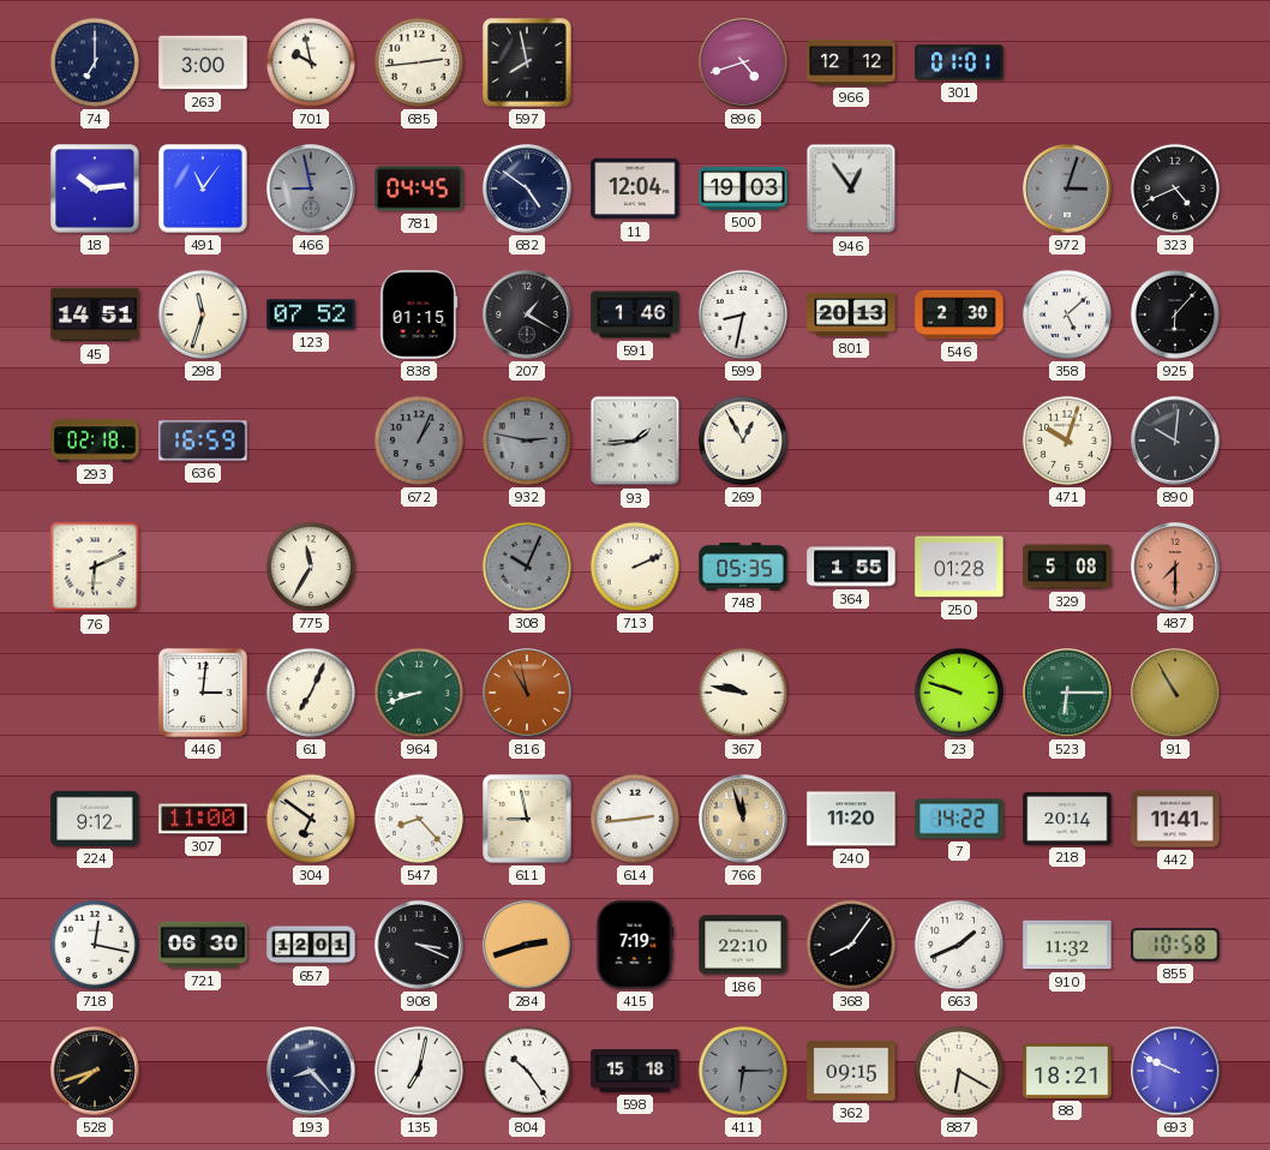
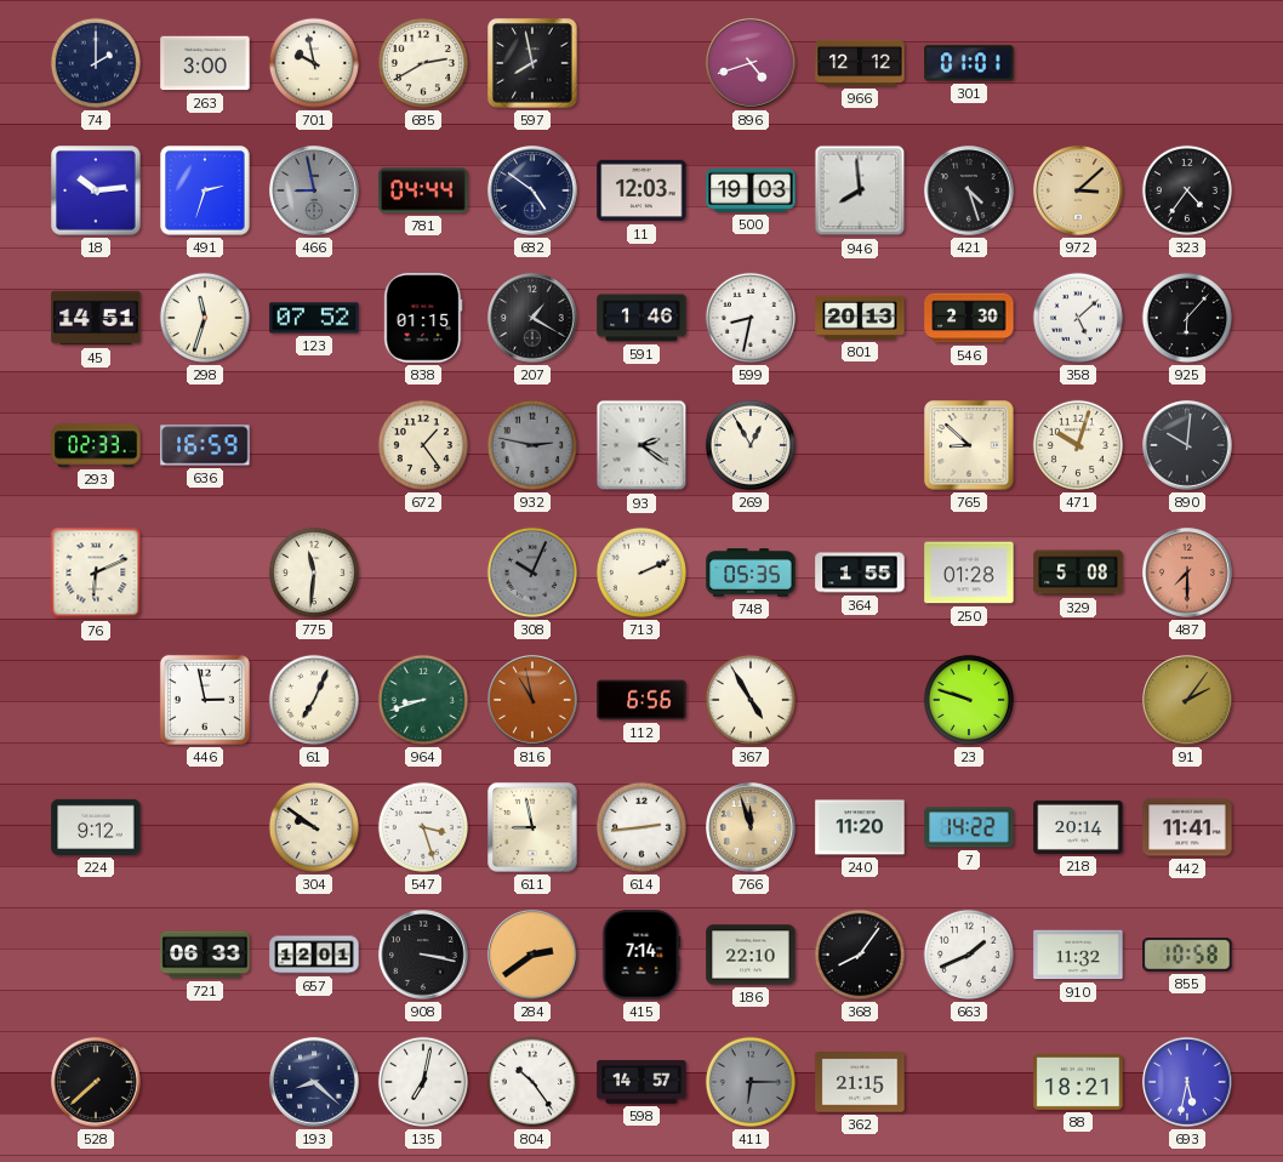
74: 7:00 -> 2:00
685: 2:44 -> 2:40
491: 11:06 -> 2:33
781: 04:45 -> 04:44
11: 12:04 -> 12:03
946: 12:54 -> 7:59
421: none -> 4:27
972: 3:03 -> 3:08
972 dial: grey -> champagne
323: 4:41 -> 4:36
293: 02:18 -> 02:33
672: 1:04 -> 1:24
672 dial: grey -> cream
93: 1:44 -> 2:21
765: none -> 8:52
775: 11:35 -> 11:31
446: 3:01 -> 2:58
112: none -> 6:56
367: 9:47 -> 4:55
523: 6:15 -> none
91: 10:55 -> 2:06
307: 11:00 -> none
304: 6:51 -> 9:51
547: 8:23 -> 3:27
718: 12:17 -> none
721: 06:30 -> 06:33
908: 3:19 -> 3:17
284: 2:42 -> 2:39
415: 7:19 -> 7:14
528: 7:42 -> 7:38
193: 8:23 -> 8:22
598: 15:18 -> 14:57
362: 09:15 -> 21:15
887: 6:20 -> none
693: 9:49 -> 5:32
